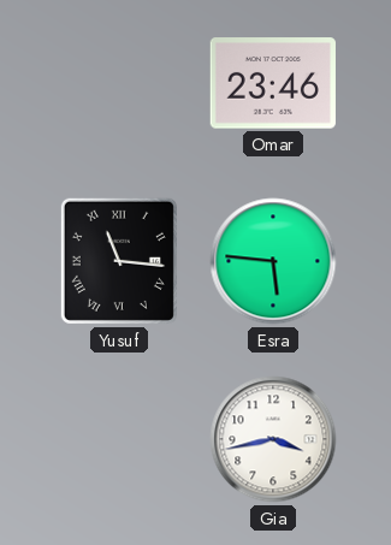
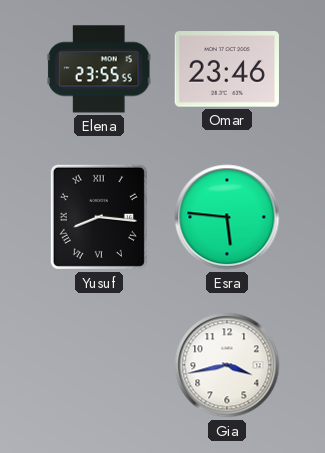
Elena: none -> 23:55
Yusuf: 11:16 -> 8:16
